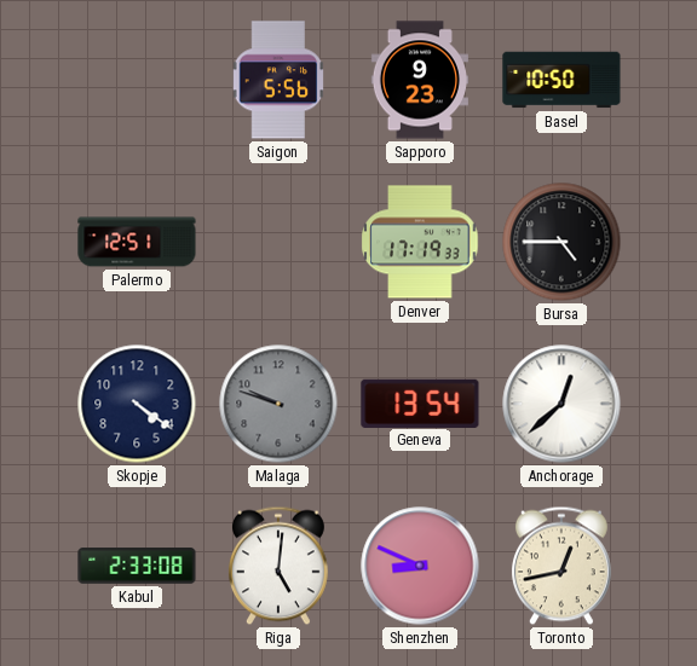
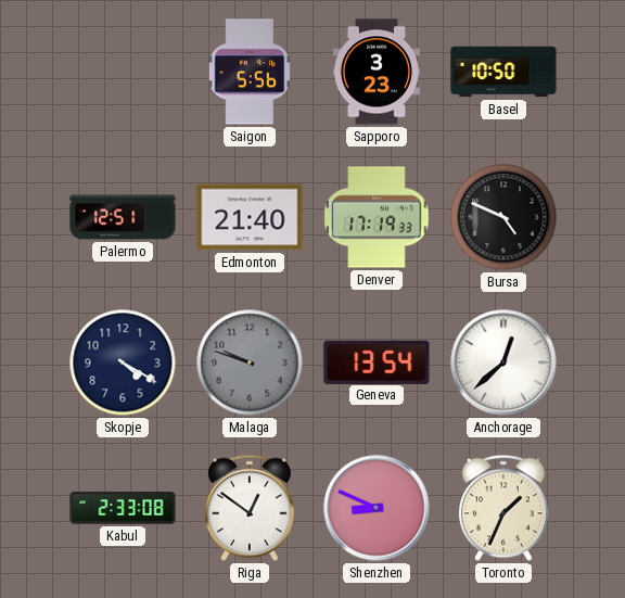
Sapporo: 9:23 -> 3:23
Edmonton: none -> 21:40
Bursa: 4:45 -> 4:49
Skopje: 4:21 -> 4:20
Riga: 5:01 -> 12:51
Toronto: 12:43 -> 1:34
